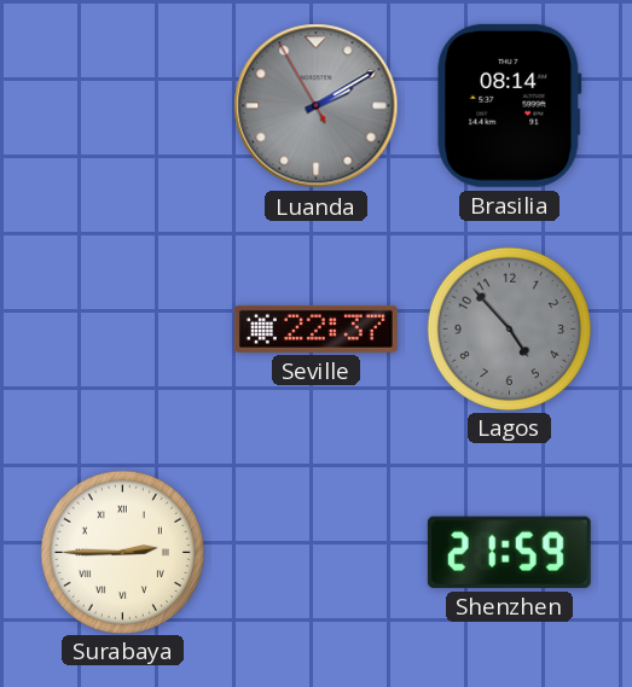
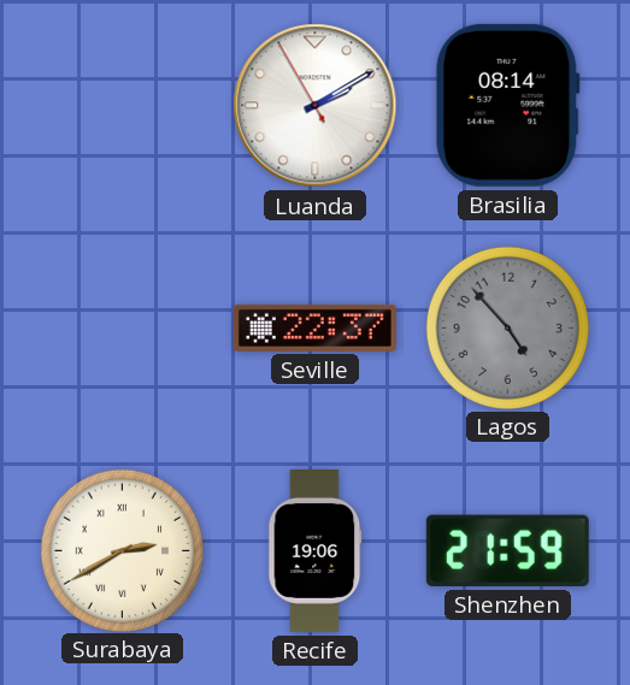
Luanda dial: grey -> white
Surabaya: 2:45 -> 2:40
Recife: none -> 19:06
